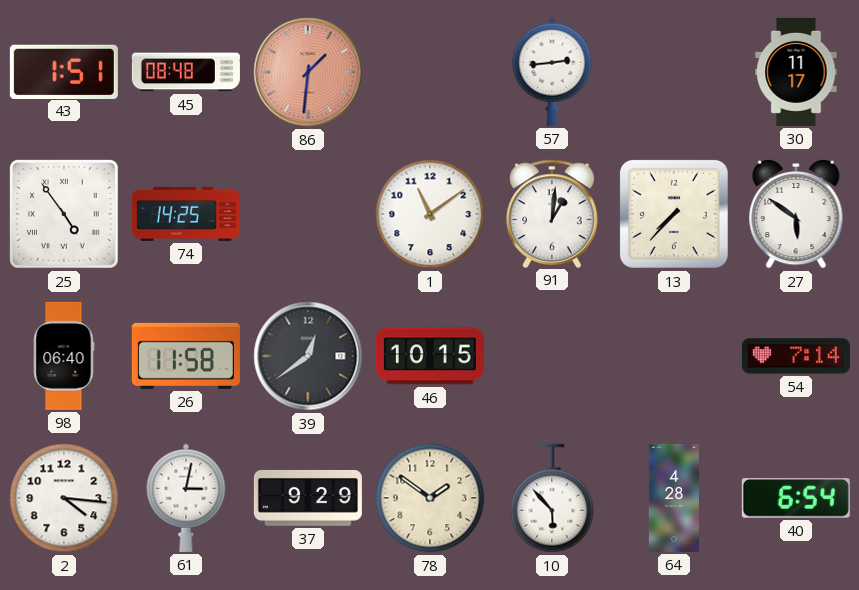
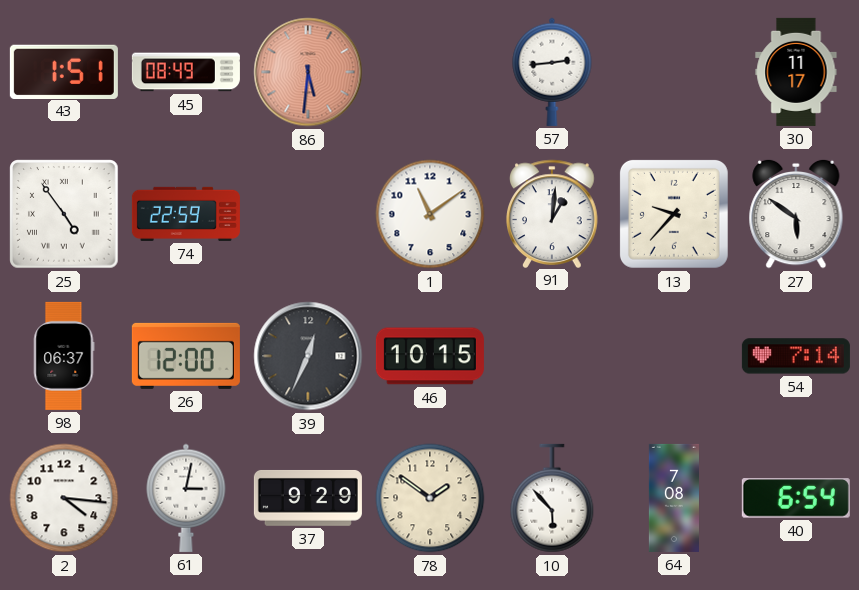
45: 08:48 -> 08:49
86: 1:31 -> 5:31
74: 14:25 -> 22:59
13: 7:37 -> 9:37
98: 06:40 -> 06:37
26: 11:58 -> 12:00
39: 12:39 -> 12:34
64: 4:28 -> 7:08
